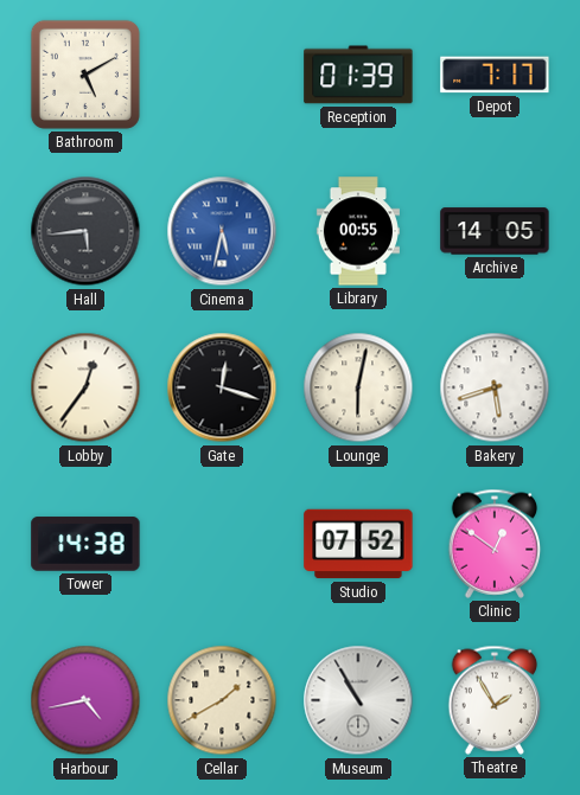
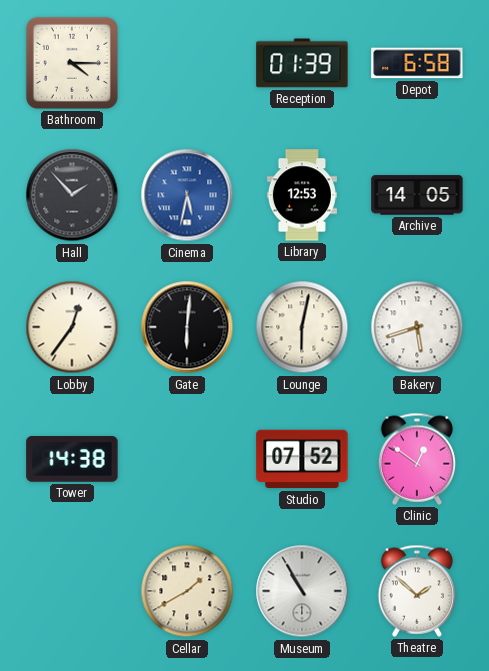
Bathroom: 5:10 -> 4:15
Depot: 7:17 -> 6:58
Hall: 5:44 -> 1:53
Library: 00:55 -> 12:53
Gate: 12:18 -> 6:01
Harbour: 4:43 -> none
Theatre: 1:55 -> 1:52
